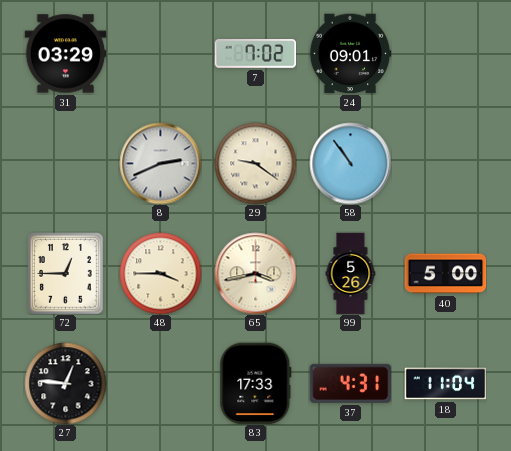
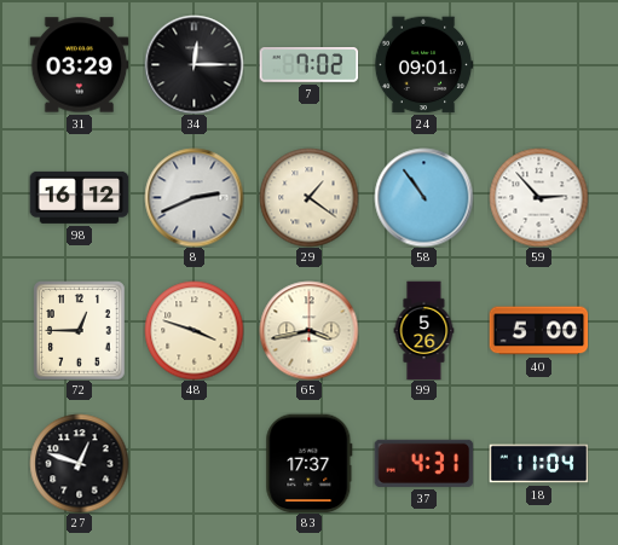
34: none -> 12:15
98: none -> 16:12
29: 9:21 -> 1:21
59: none -> 2:53
48: 3:45 -> 3:48
27: 12:46 -> 12:48
83: 17:33 -> 17:37
